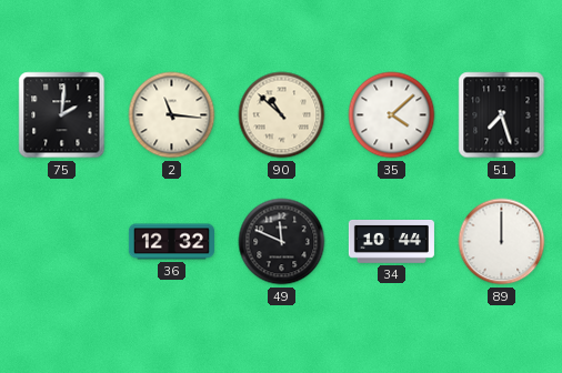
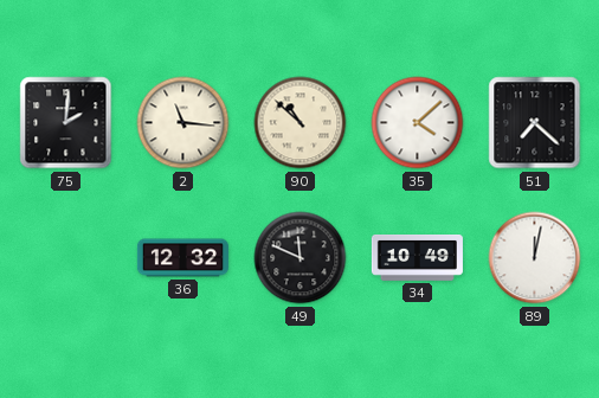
51: 7:27 -> 7:22
34: 10:44 -> 10:49
89: 12:00 -> 12:02
